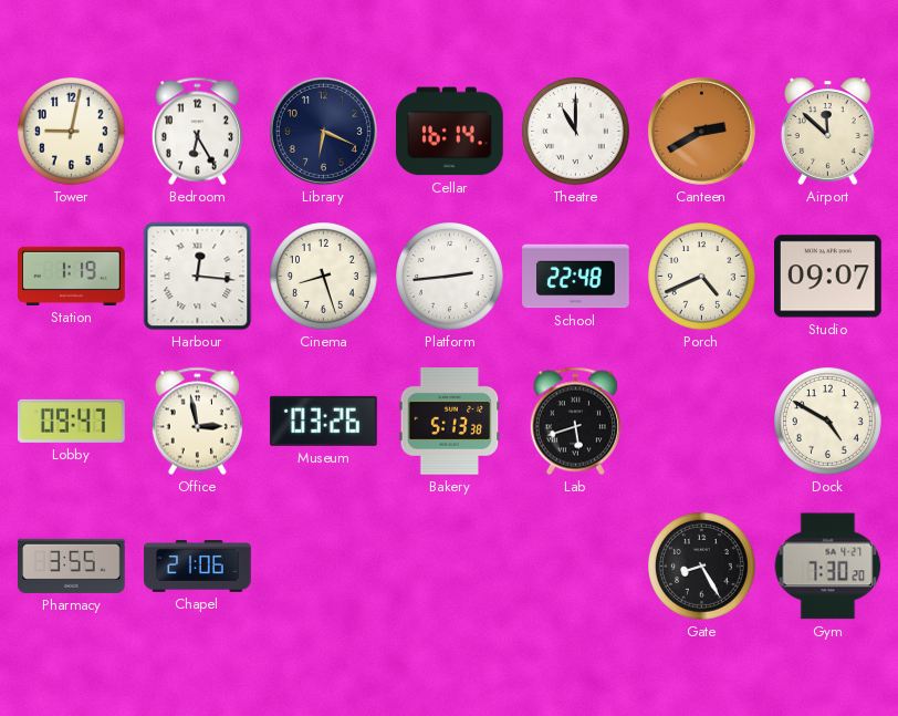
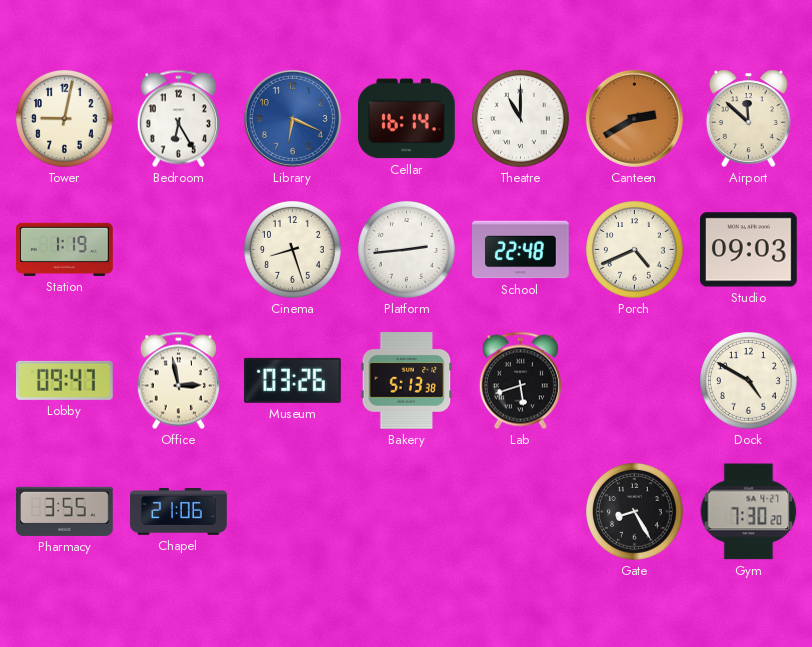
Library dial: navy -> blue
Harbour: 12:16 -> none
Studio: 09:07 -> 09:03
